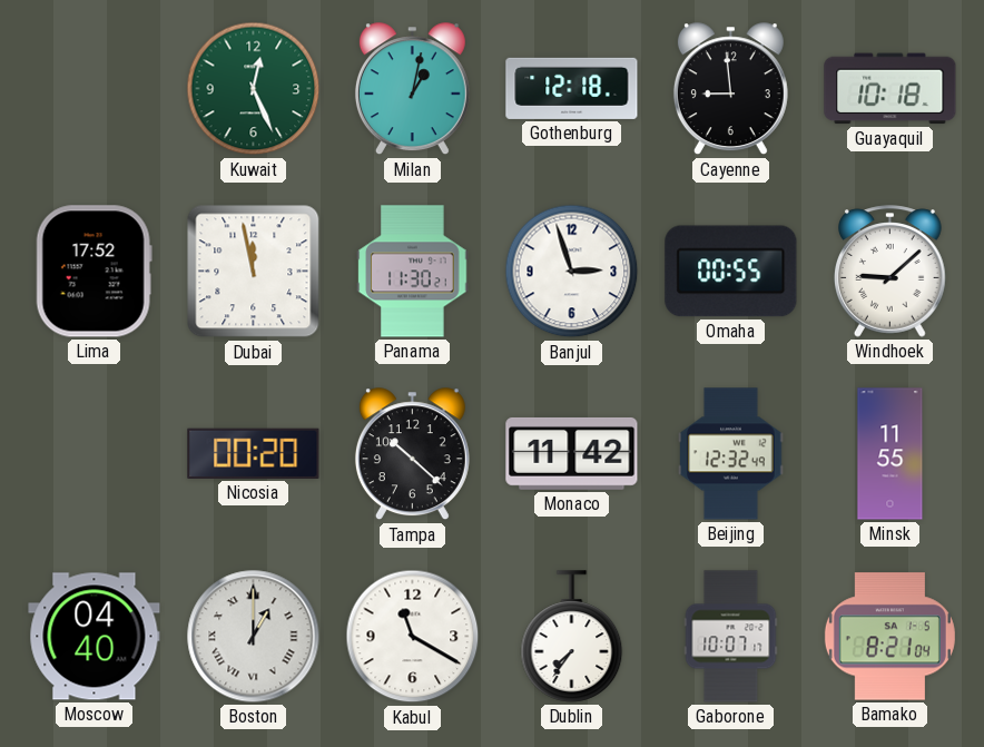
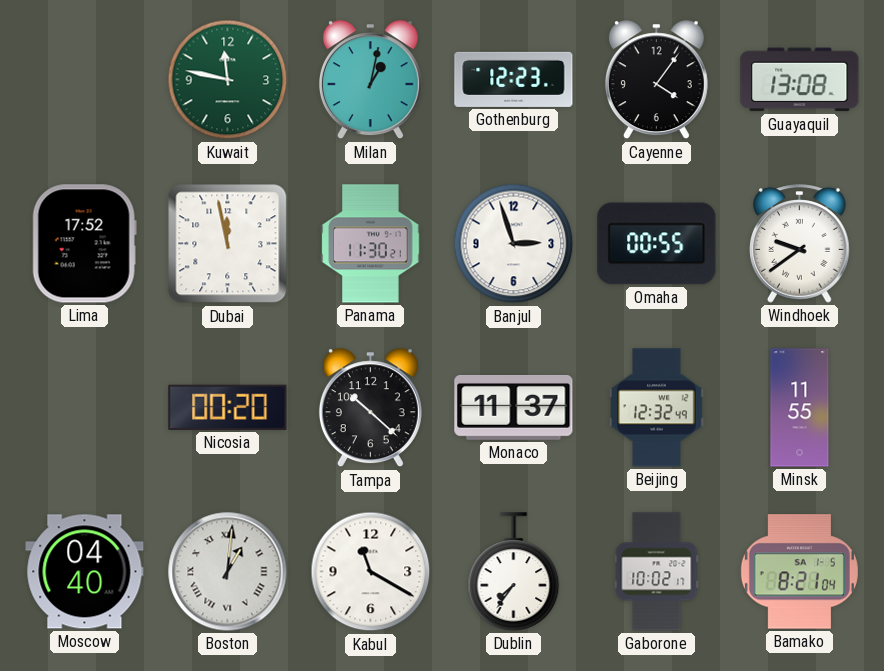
Kuwait: 12:26 -> 11:47
Gothenburg: 12:18 -> 12:23
Cayenne: 8:59 -> 4:06
Guayaquil: 10:18 -> 13:08
Windhoek: 9:08 -> 9:39
Monaco: 11:42 -> 11:37
Boston: 1:00 -> 1:01
Gaborone: 10:07 -> 10:02
